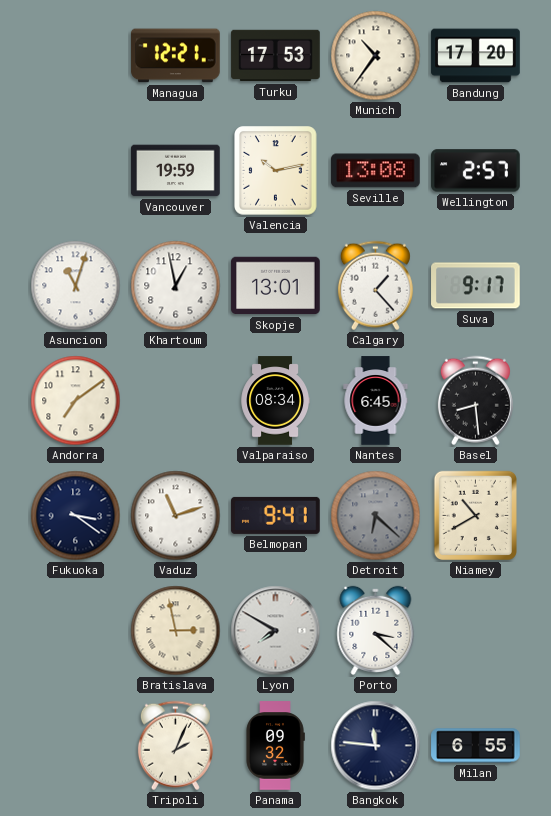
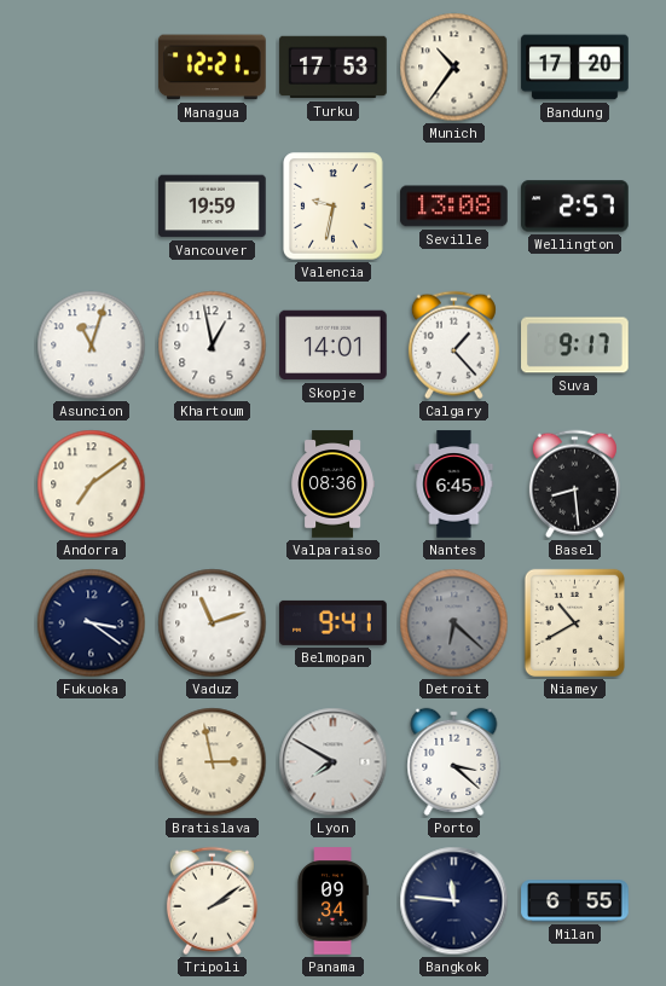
Valencia: 10:13 -> 9:32
Skopje: 13:01 -> 14:01
Valparaiso: 08:34 -> 08:36
Tripoli: 2:04 -> 2:09
Panama: 09:32 -> 09:34
